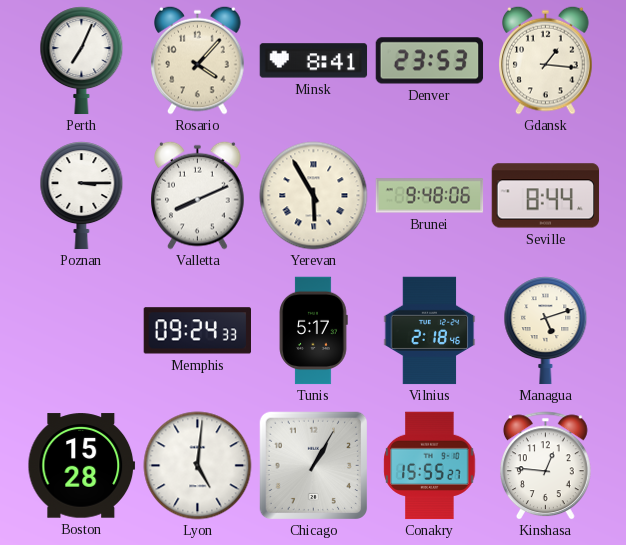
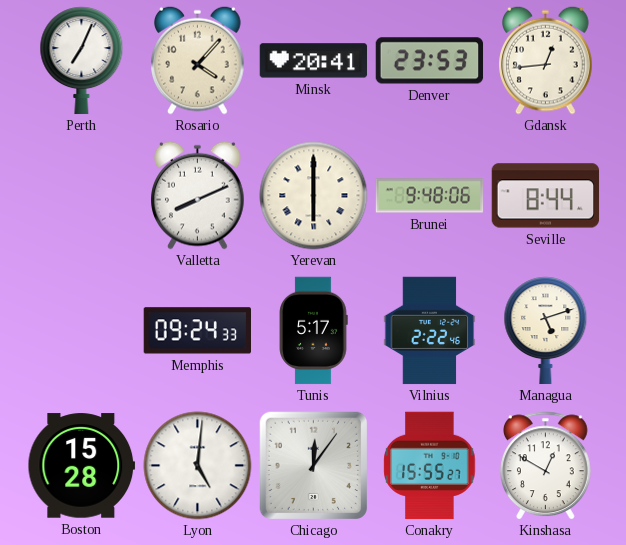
Minsk: 8:41 -> 20:41
Gdansk: 1:16 -> 12:44
Poznan: 3:15 -> none
Yerevan: 5:55 -> 6:00
Vilnius: 2:18 -> 2:22
Chicago: 1:05 -> 12:06
Kinshasa: 12:46 -> 12:50
